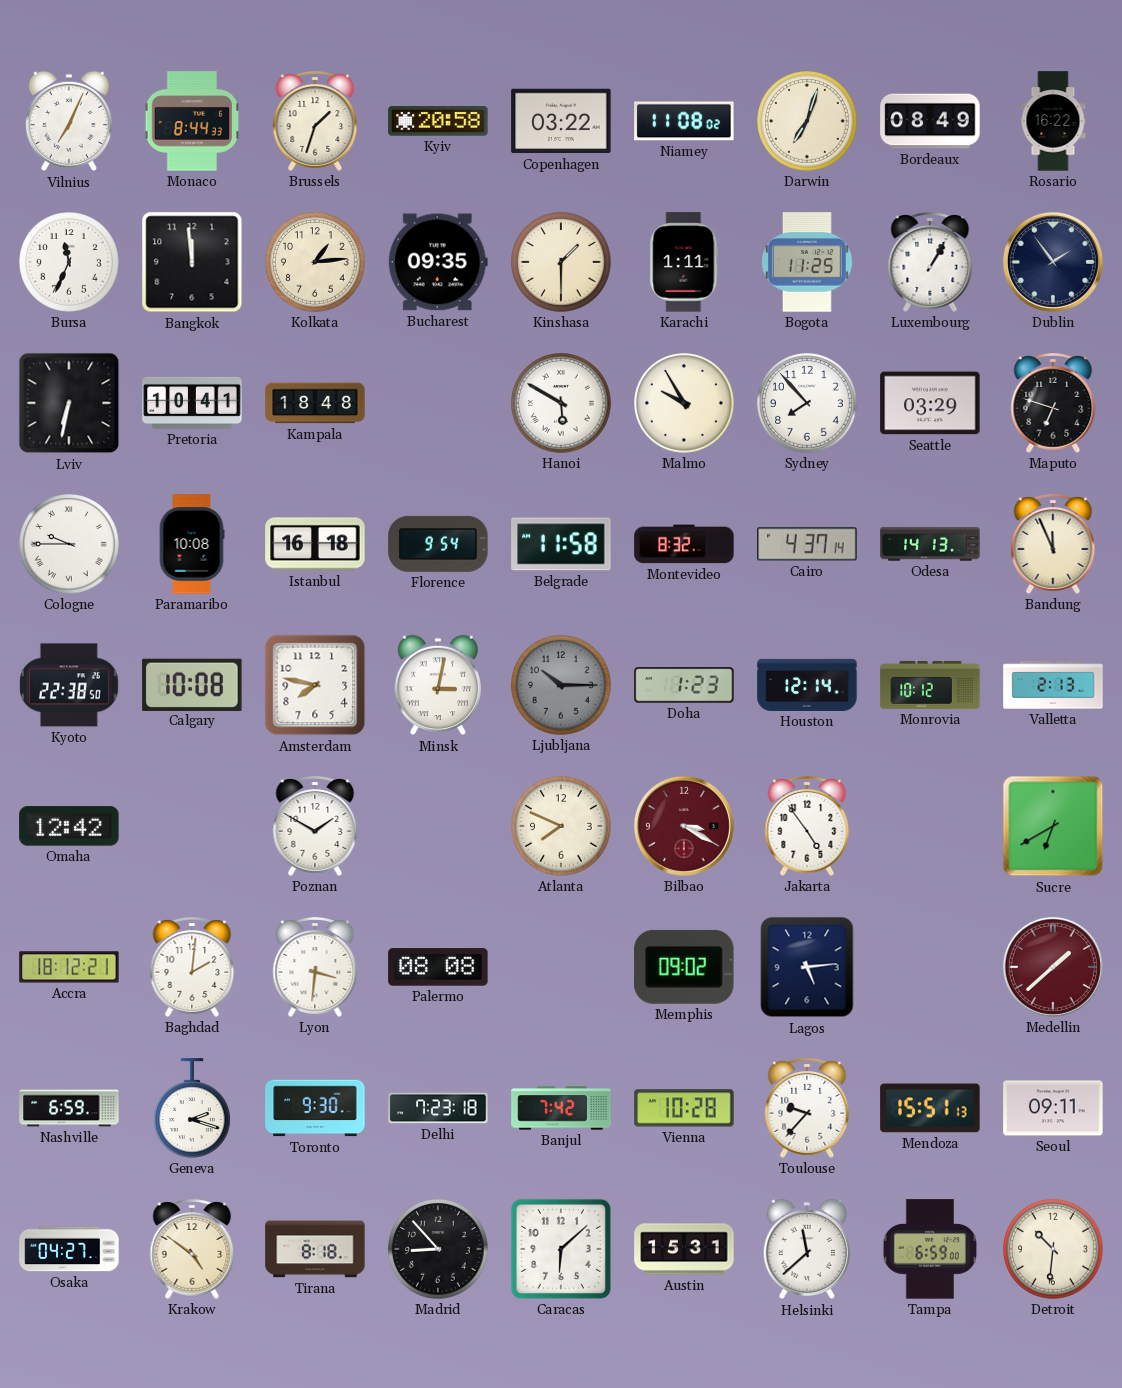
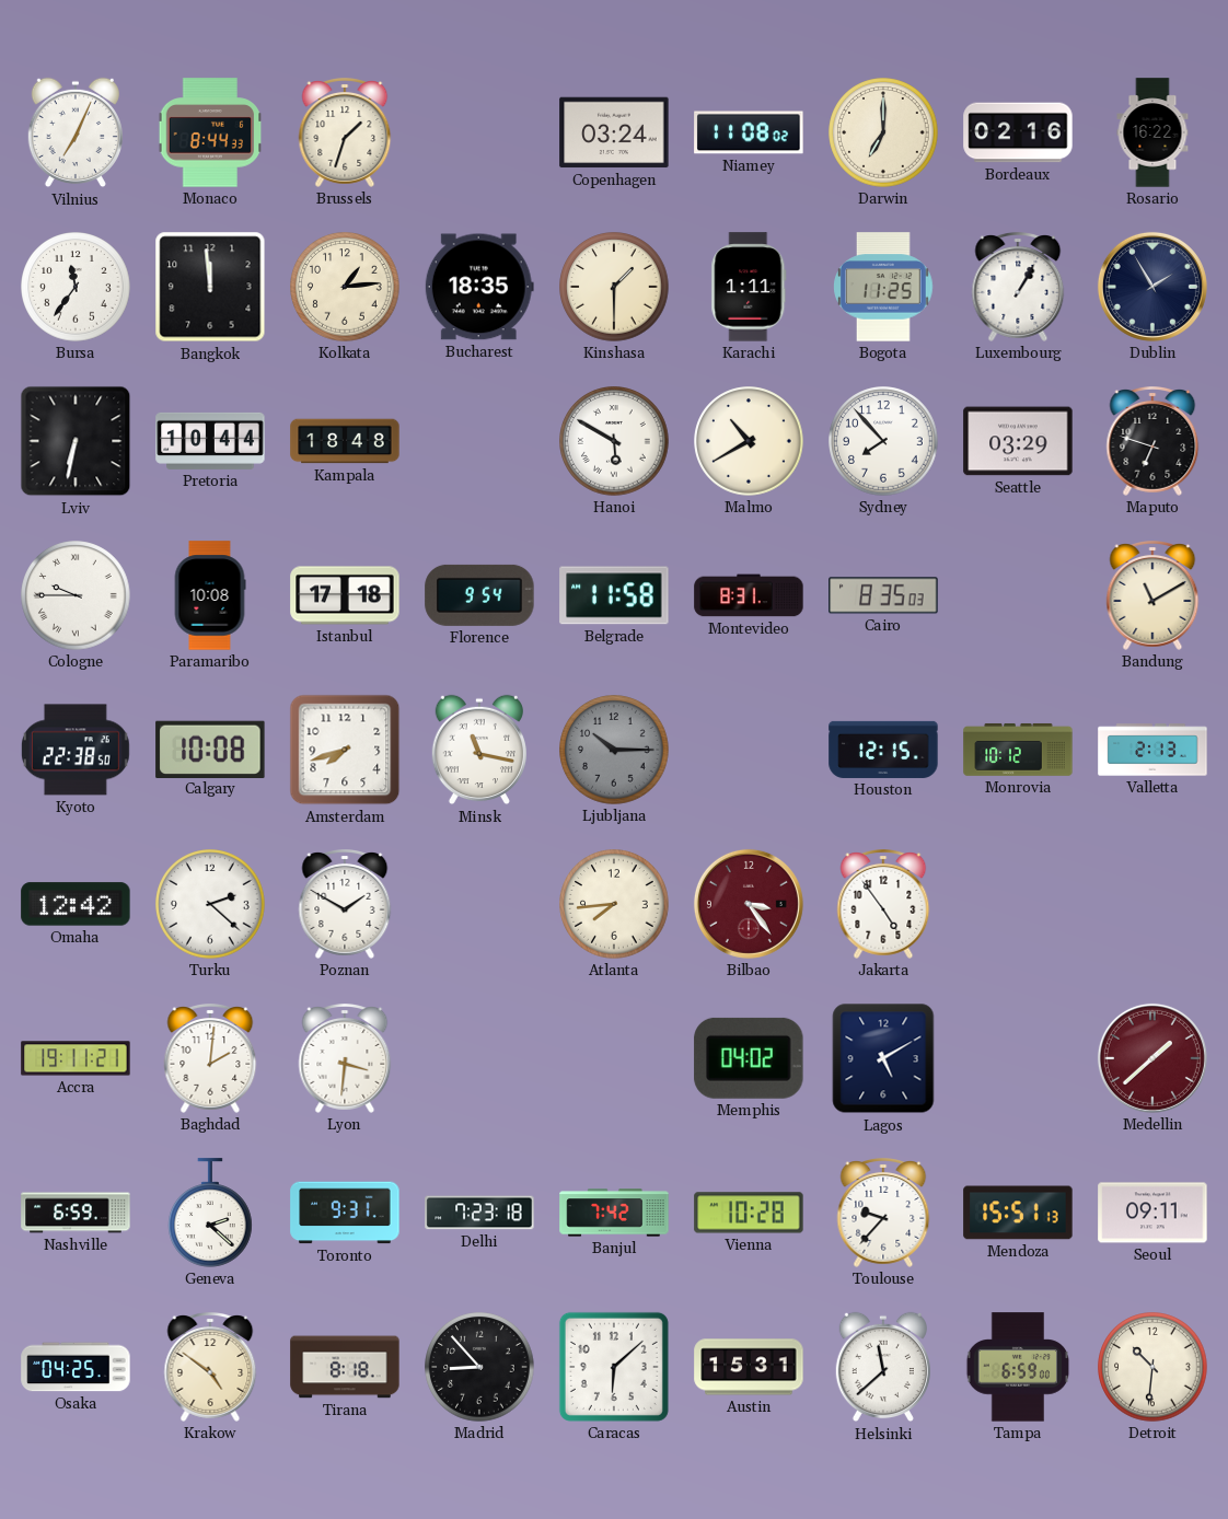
Kyiv: 20:58 -> none
Copenhagen: 03:22 -> 03:24
Darwin: 7:03 -> 7:00
Bordeaux: 08:49 -> 02:16
Bursa: 11:34 -> 11:36
Bucharest: 09:35 -> 18:35
Dublin: 1:54 -> 1:55
Pretoria: 10:41 -> 10:44
Malmo: 9:55 -> 10:40
Istanbul: 16:18 -> 17:18
Montevideo: 8:32 -> 8:31
Cairo: 4:37 -> 8:35
Odesa: 14:13 -> none
Bandung: 11:56 -> 11:10
Amsterdam: 7:47 -> 7:42
Minsk: 3:02 -> 11:17
Doha: 1:23 -> none
Houston: 12:14 -> 12:15
Turku: none -> 2:22
Atlanta: 7:49 -> 7:44
Bilbao: 3:20 -> 3:24
Sucre: 6:40 -> none
Accra: 18:12 -> 19:11
Palermo: 08:08 -> none
Memphis: 09:02 -> 04:02
Lagos: 5:14 -> 5:10
Geneva: 2:18 -> 2:22
Toronto: 9:30 -> 9:31
Osaka: 04:27 -> 04:25
